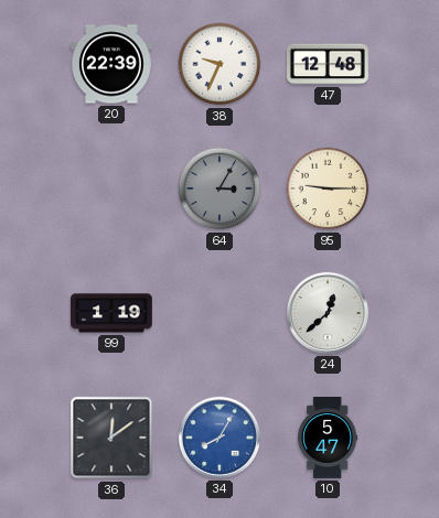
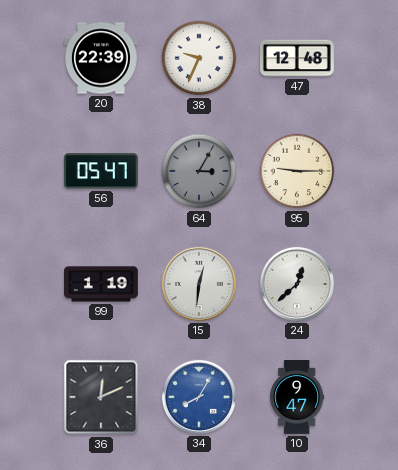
56: none -> 05:47
15: none -> 12:31
36: 12:09 -> 12:11
10: 5:47 -> 9:47
